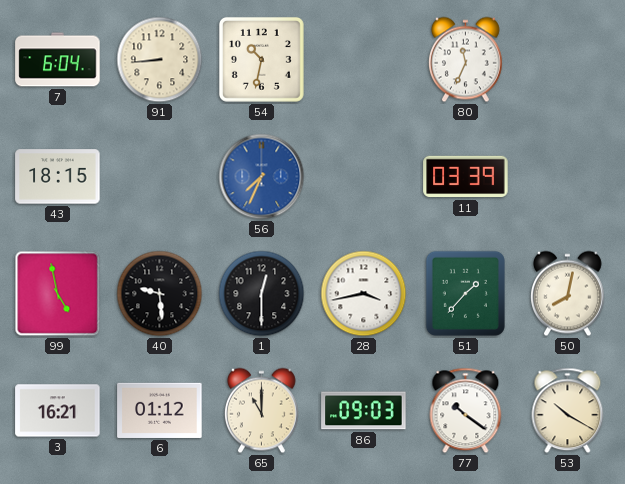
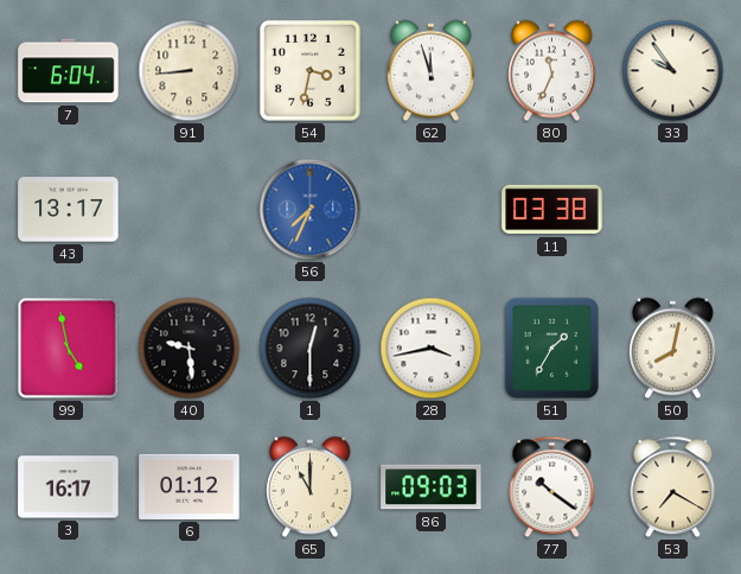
54: 10:32 -> 3:32
62: none -> 11:57
33: none -> 9:54
43: 18:15 -> 13:17
11: 03:39 -> 03:38
51: 1:37 -> 1:35
3: 16:21 -> 16:17
53: 10:20 -> 7:20
